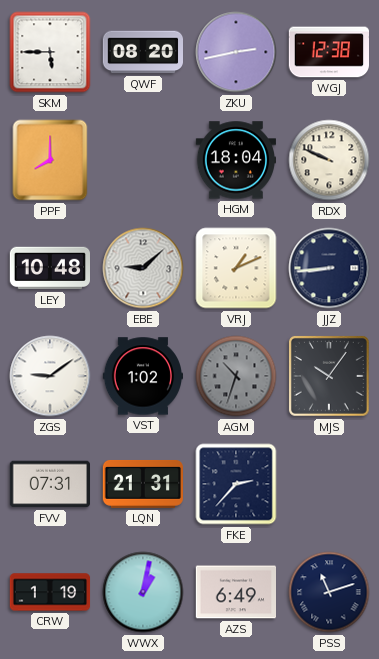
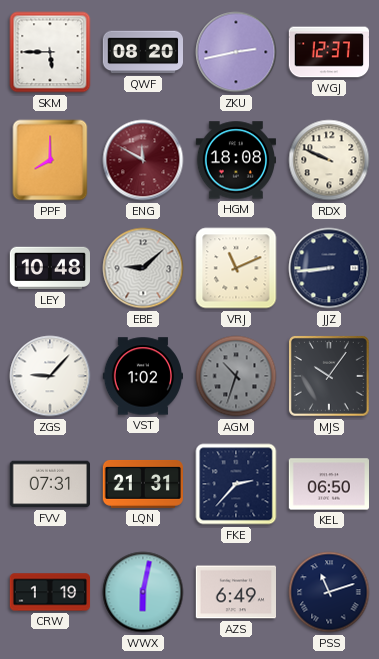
WGJ: 12:38 -> 12:37
ENG: none -> 11:50
HGM: 18:04 -> 18:08
VRJ: 1:11 -> 11:11
ZGS: 9:09 -> 9:07
KEL: none -> 06:50
WWX: 1:02 -> 6:02
